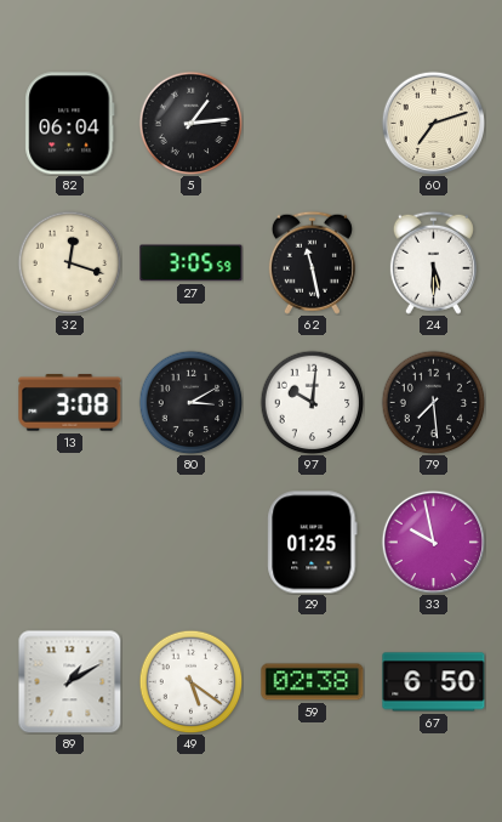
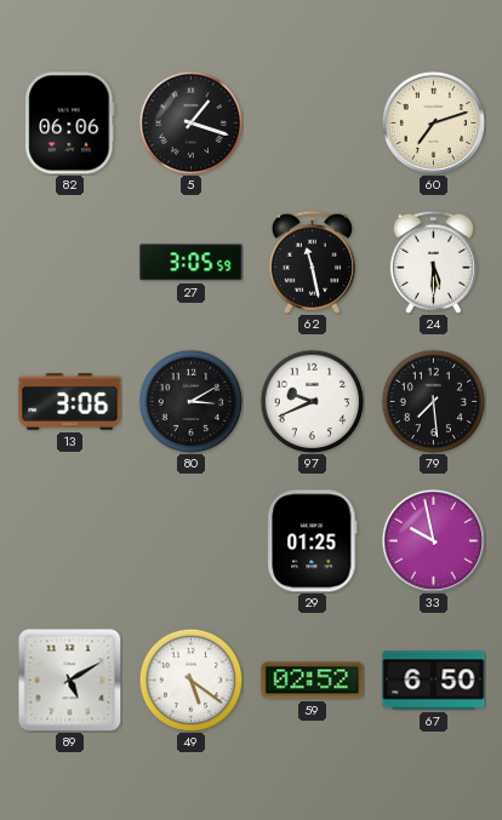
82: 06:04 -> 06:06
5: 1:14 -> 1:18
32: 12:18 -> none
13: 3:08 -> 3:06
97: 10:01 -> 9:41
89: 1:10 -> 5:10
59: 02:38 -> 02:52
